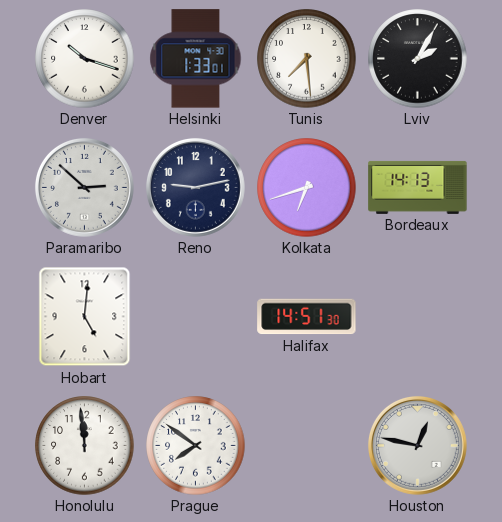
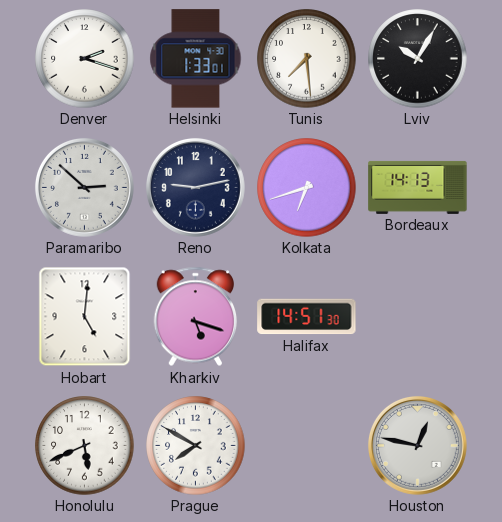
Denver: 10:18 -> 2:18
Lviv: 2:05 -> 10:05
Kharkiv: none -> 5:18
Honolulu: 11:59 -> 5:41
Prague: 7:51 -> 7:50
